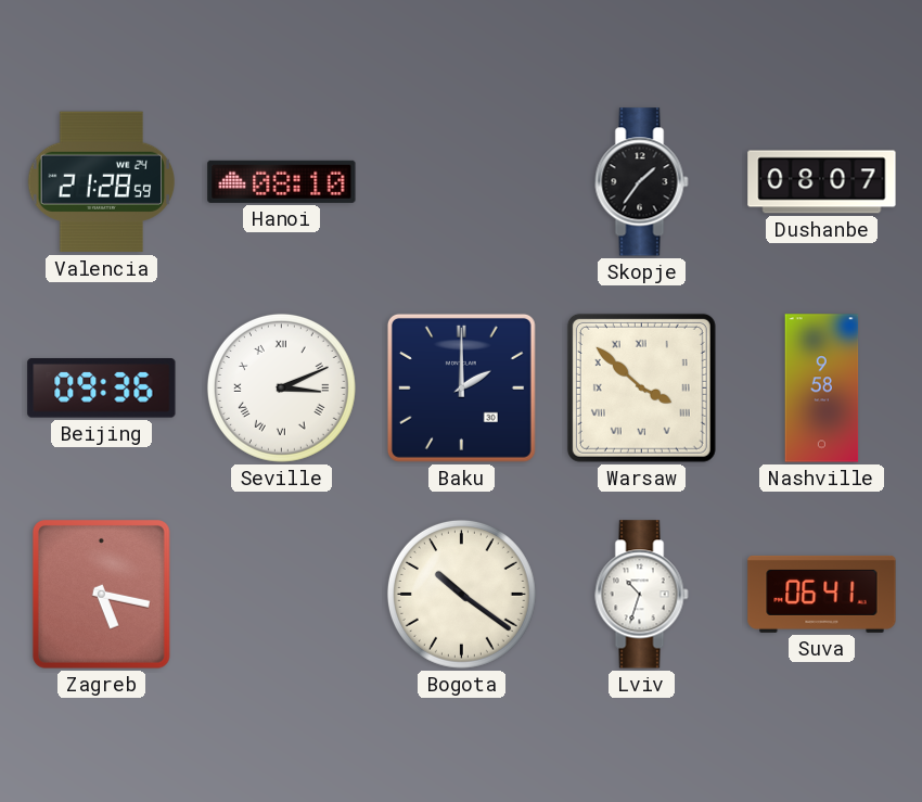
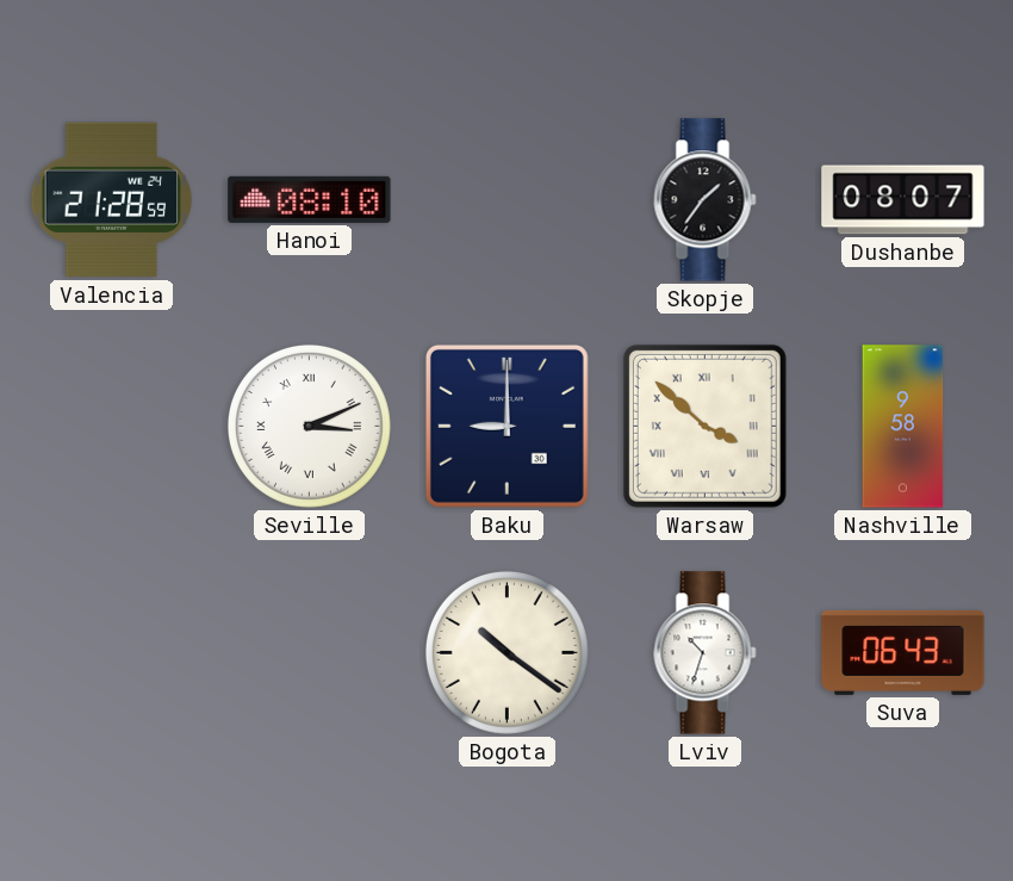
Beijing: 09:36 -> none
Baku: 2:00 -> 9:00
Zagreb: 5:17 -> none
Suva: 06:41 -> 06:43
